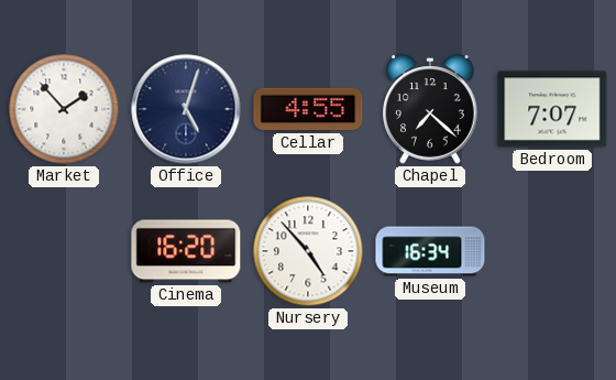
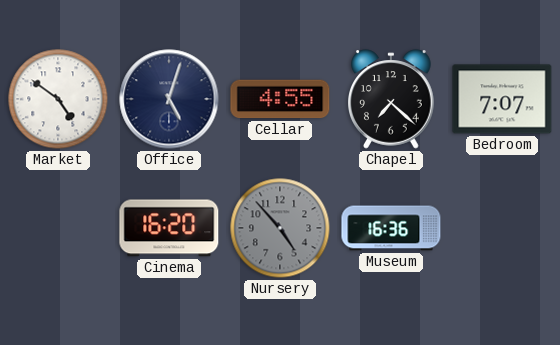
Market: 1:53 -> 4:51
Nursery dial: white -> grey
Museum: 16:34 -> 16:36
